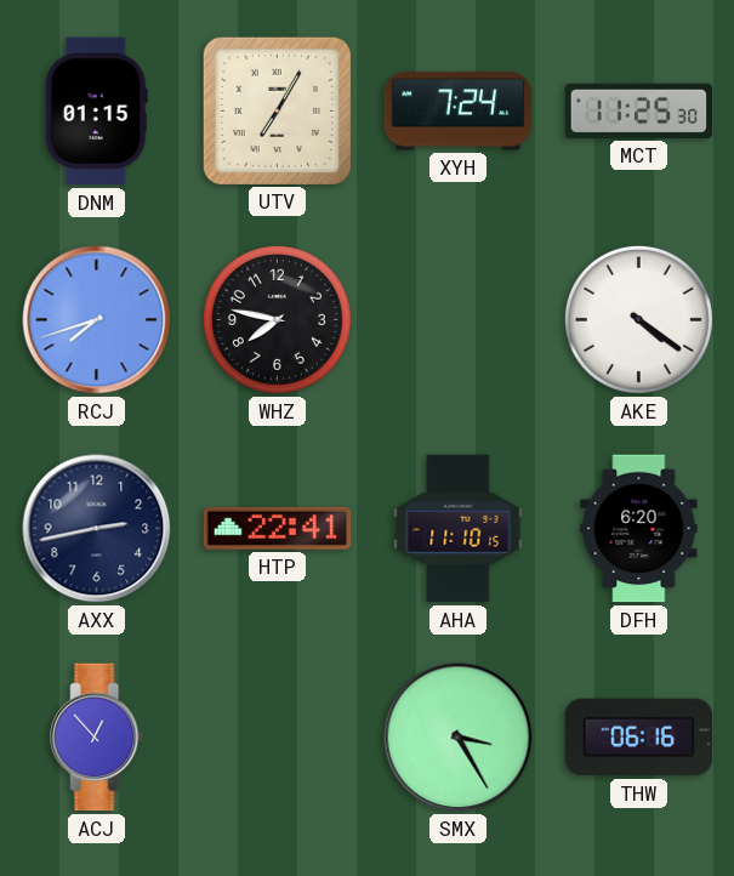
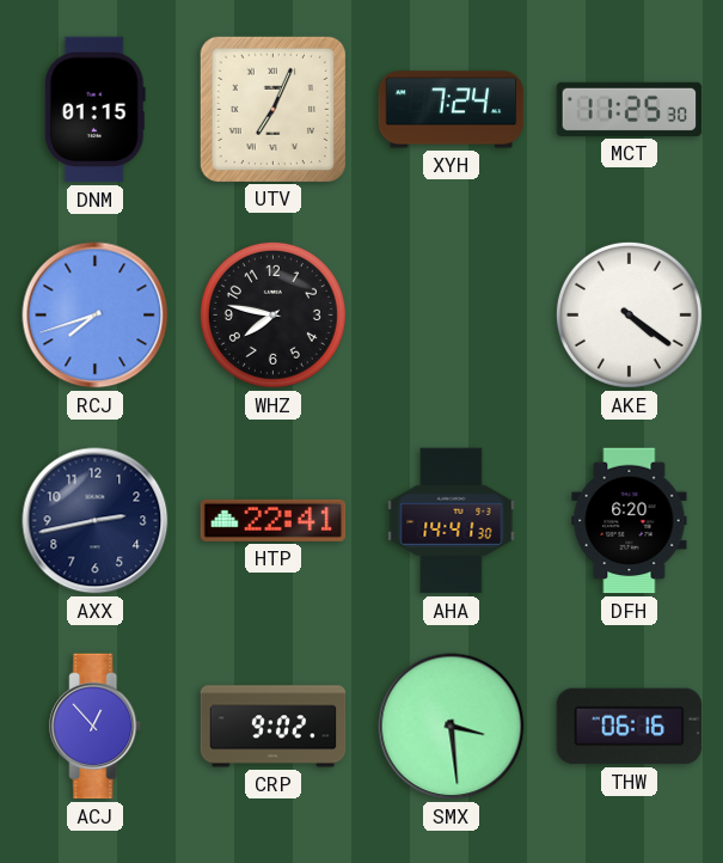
UTV: 7:05 -> 7:04
AHA: 11:10 -> 14:41
CRP: none -> 9:02
SMX: 3:25 -> 3:29
